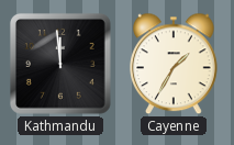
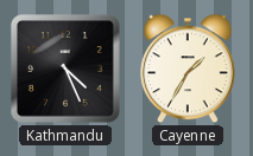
Kathmandu: 11:59 -> 4:26
